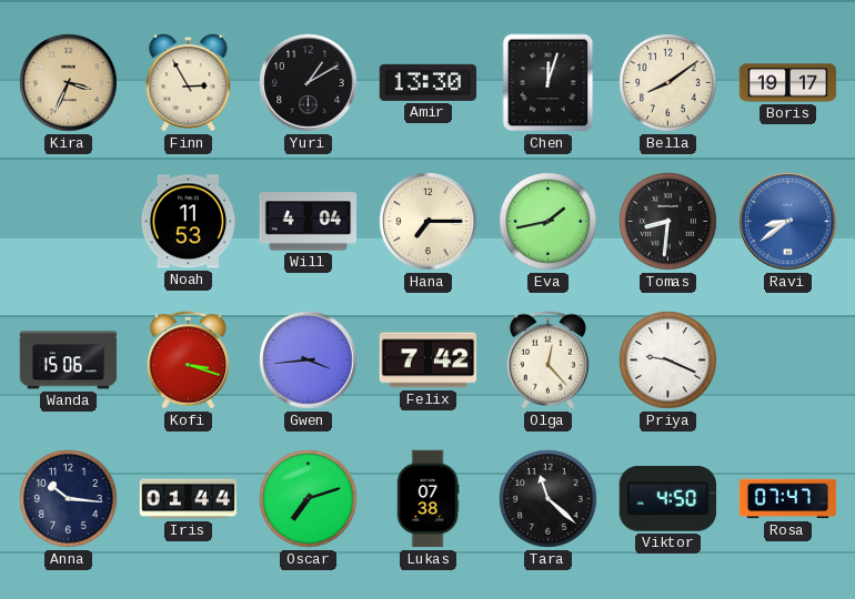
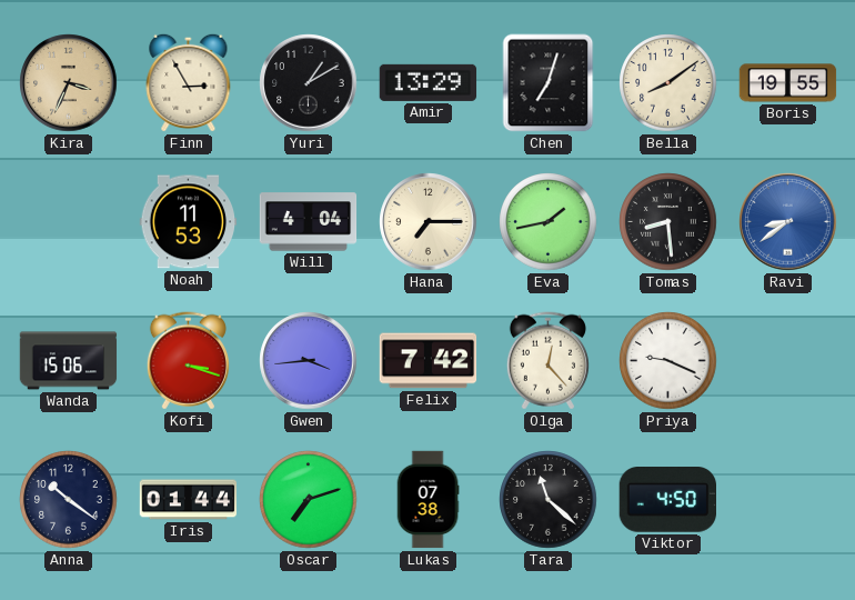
Amir: 13:30 -> 13:29
Chen: 12:03 -> 7:03
Boris: 19:17 -> 19:55
Tomas: 8:31 -> 8:29
Anna: 10:16 -> 10:21
Rosa: 07:47 -> none
